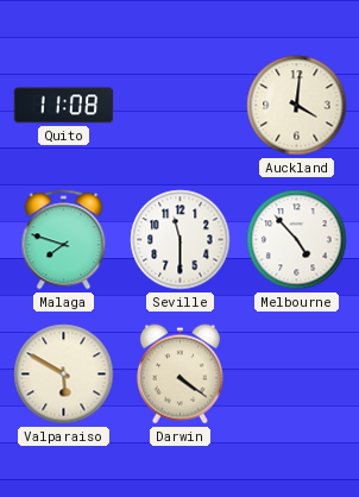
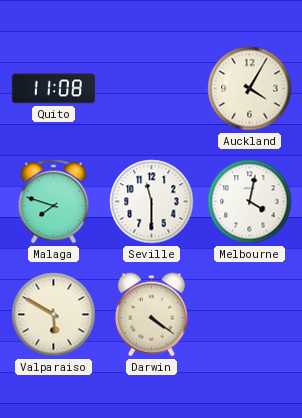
Auckland: 4:01 -> 4:05
Melbourne: 4:53 -> 4:02
